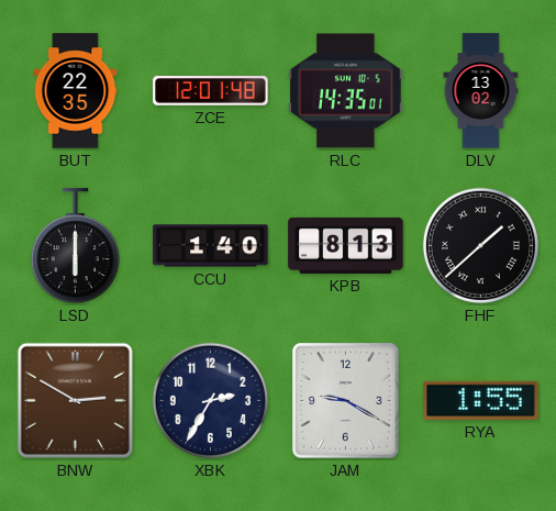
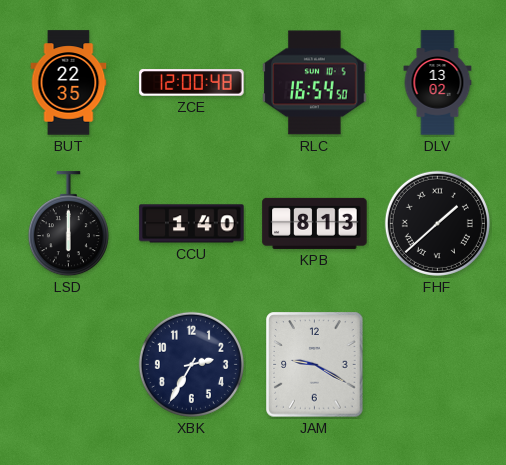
ZCE: 12:01 -> 12:00
RLC: 14:35 -> 16:54
BNW: 2:50 -> none
RYA: 1:55 -> none
